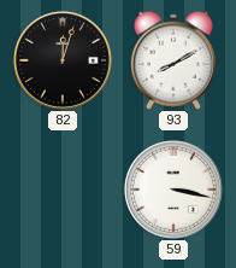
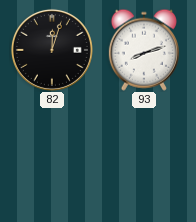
93: 8:10 -> 8:12
59: 3:17 -> none
